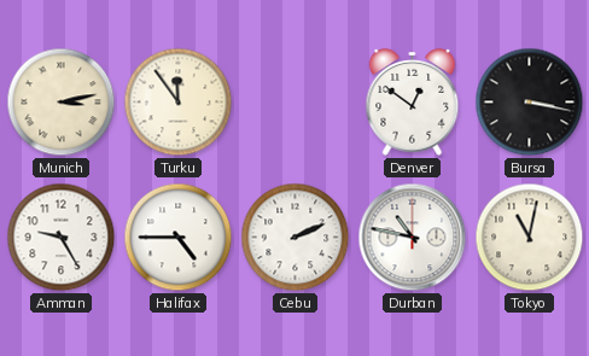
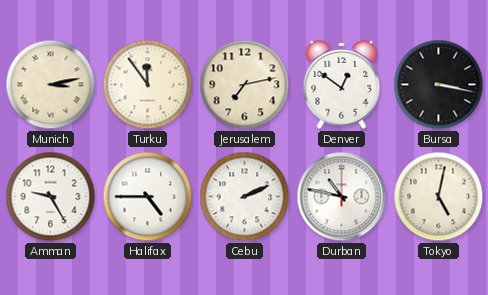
Jerusalem: none -> 7:13
Tokyo: 11:02 -> 5:02
